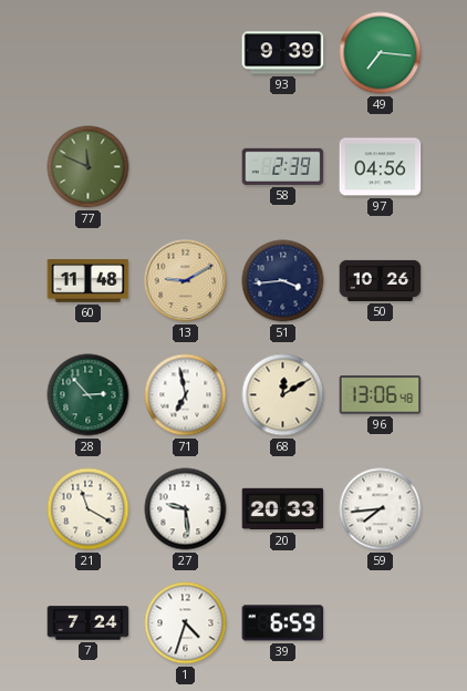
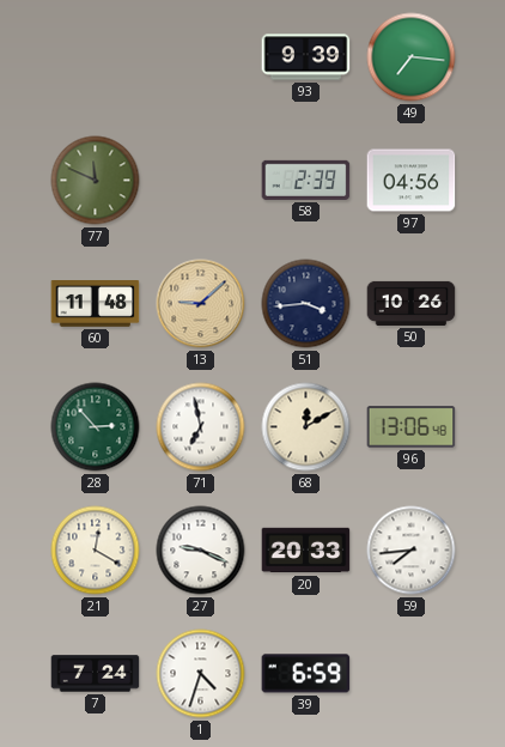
13: 9:10 -> 9:08
21: 11:20 -> 12:20
27: 9:29 -> 9:19
